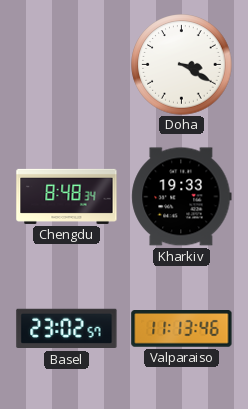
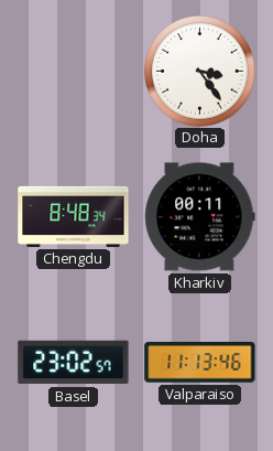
Doha: 3:20 -> 3:24
Kharkiv: 19:33 -> 00:11
